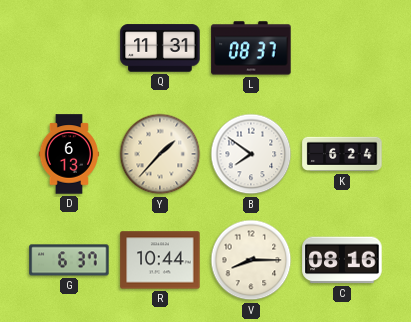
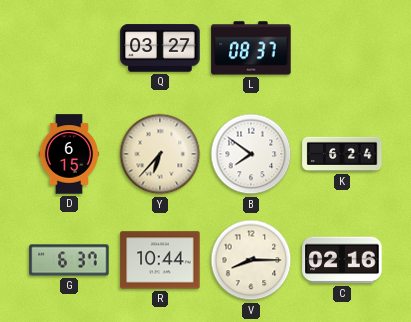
Q: 11:31 -> 03:27
D: 6:13 -> 6:15
Y: 1:37 -> 6:37
C: 08:16 -> 02:16
